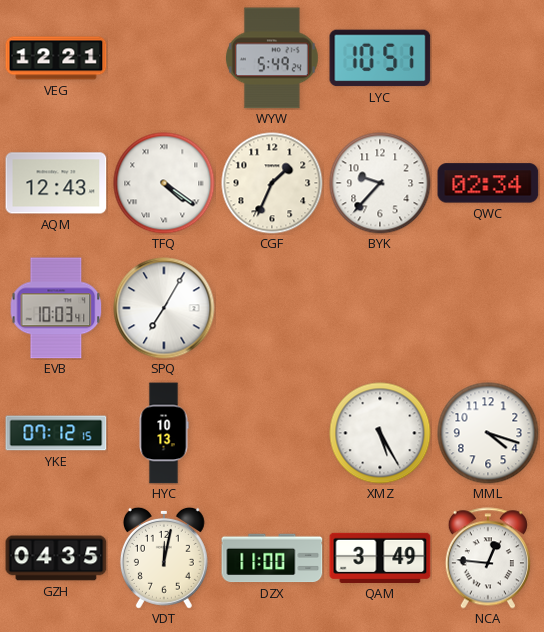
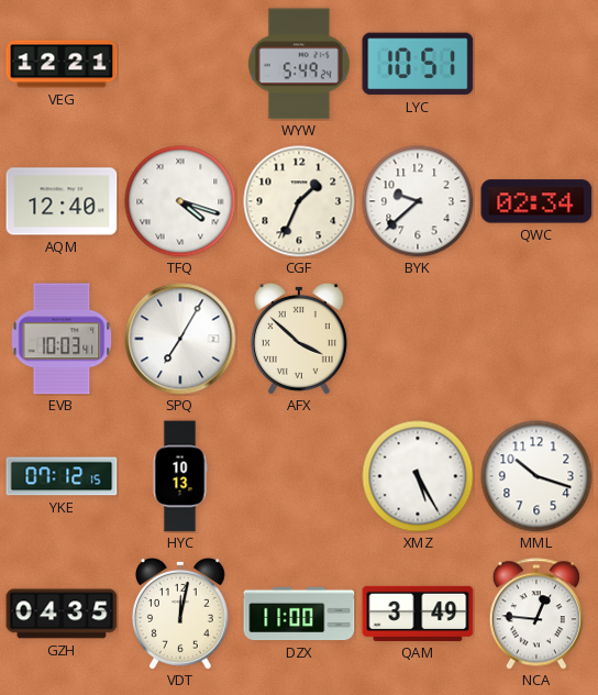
AQM: 12:43 -> 12:40
TFQ: 4:21 -> 4:18
BYK: 9:37 -> 9:38
AFX: none -> 3:52
MML: 4:18 -> 10:18
